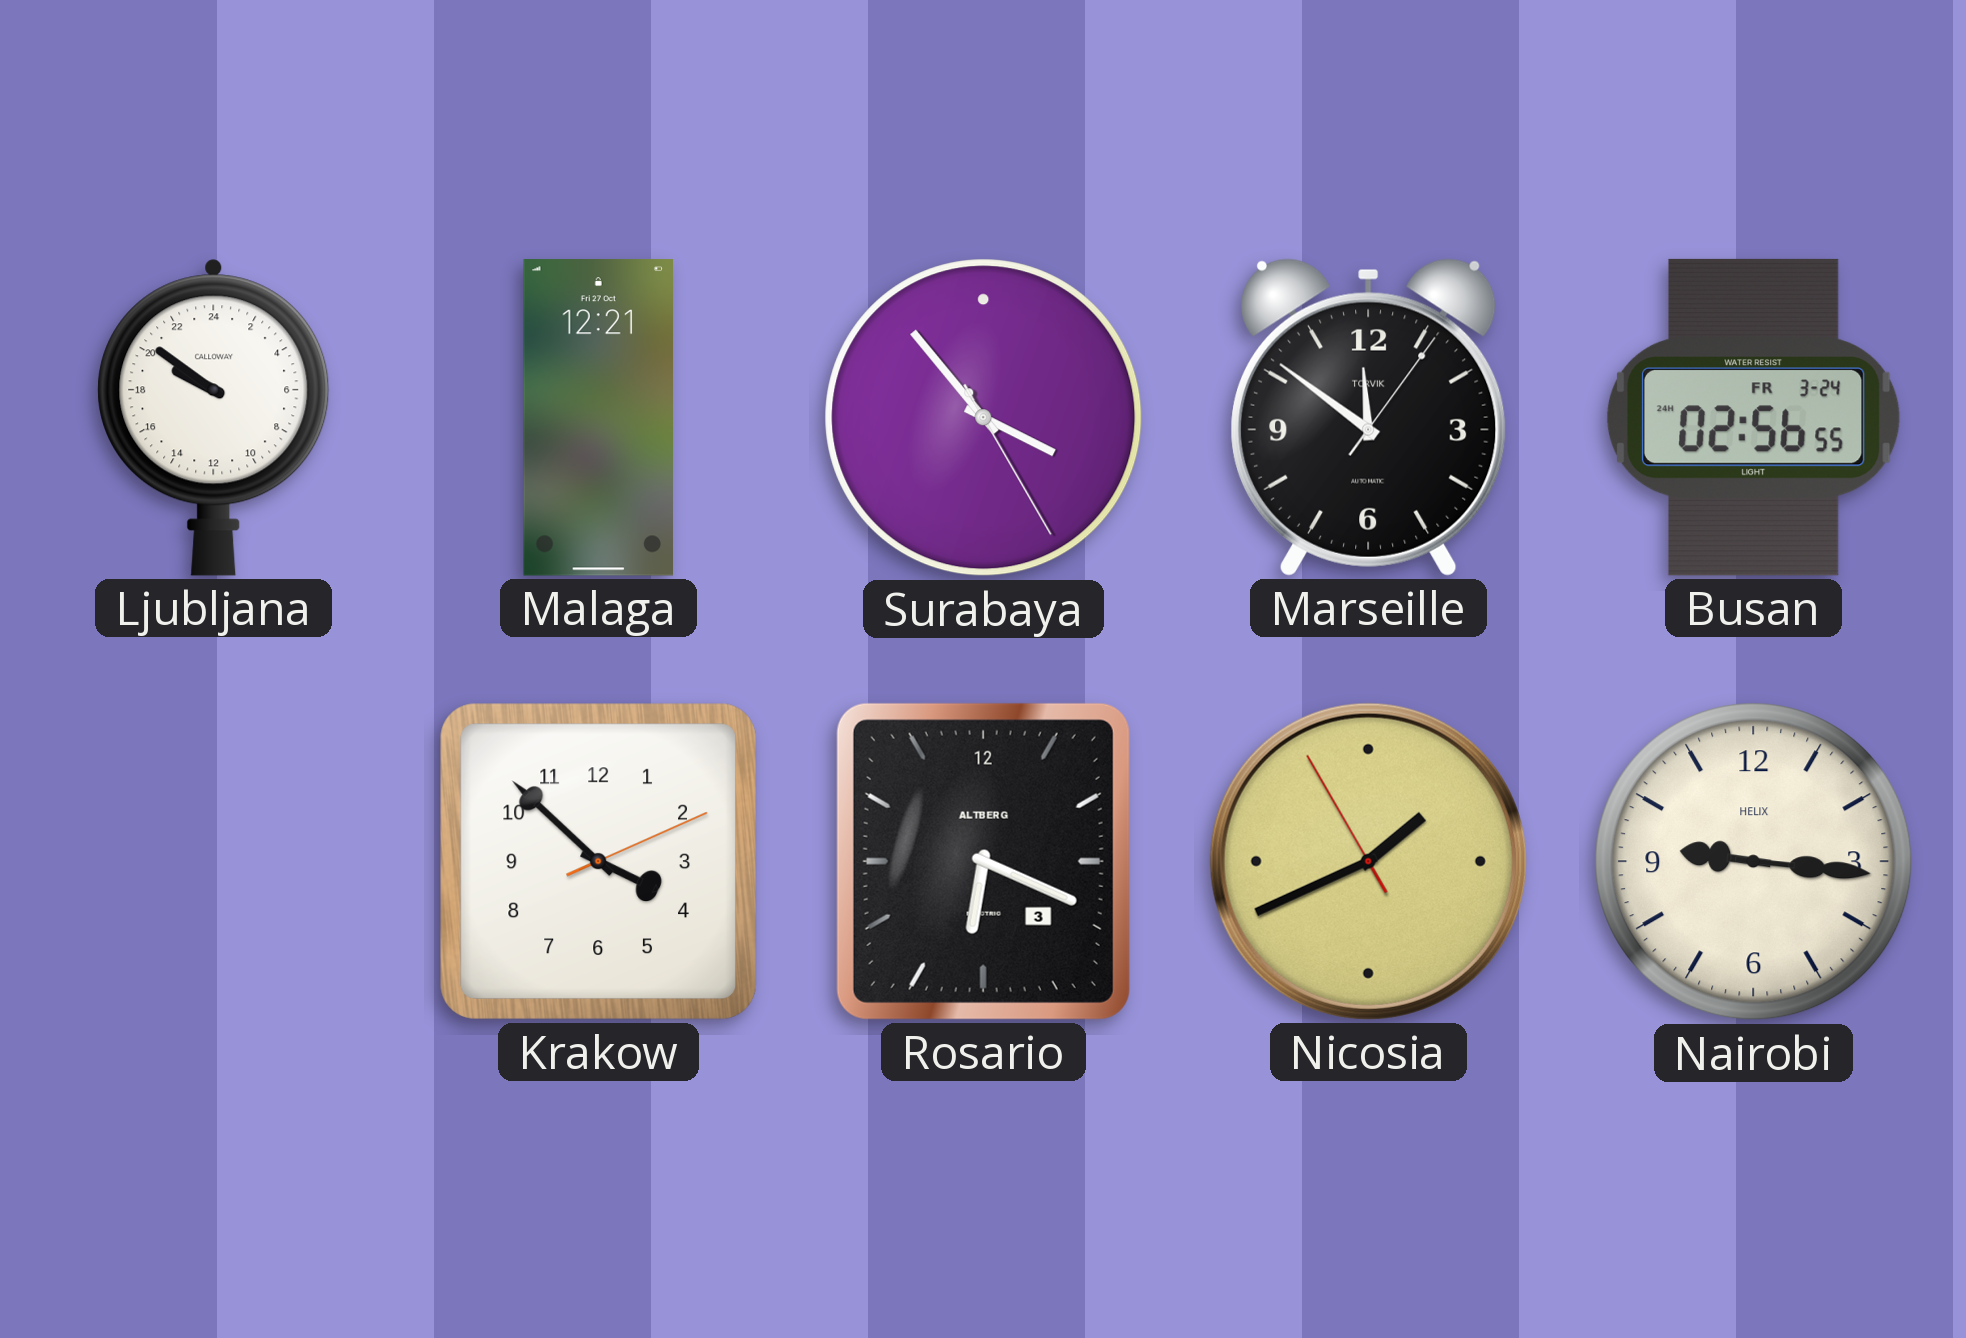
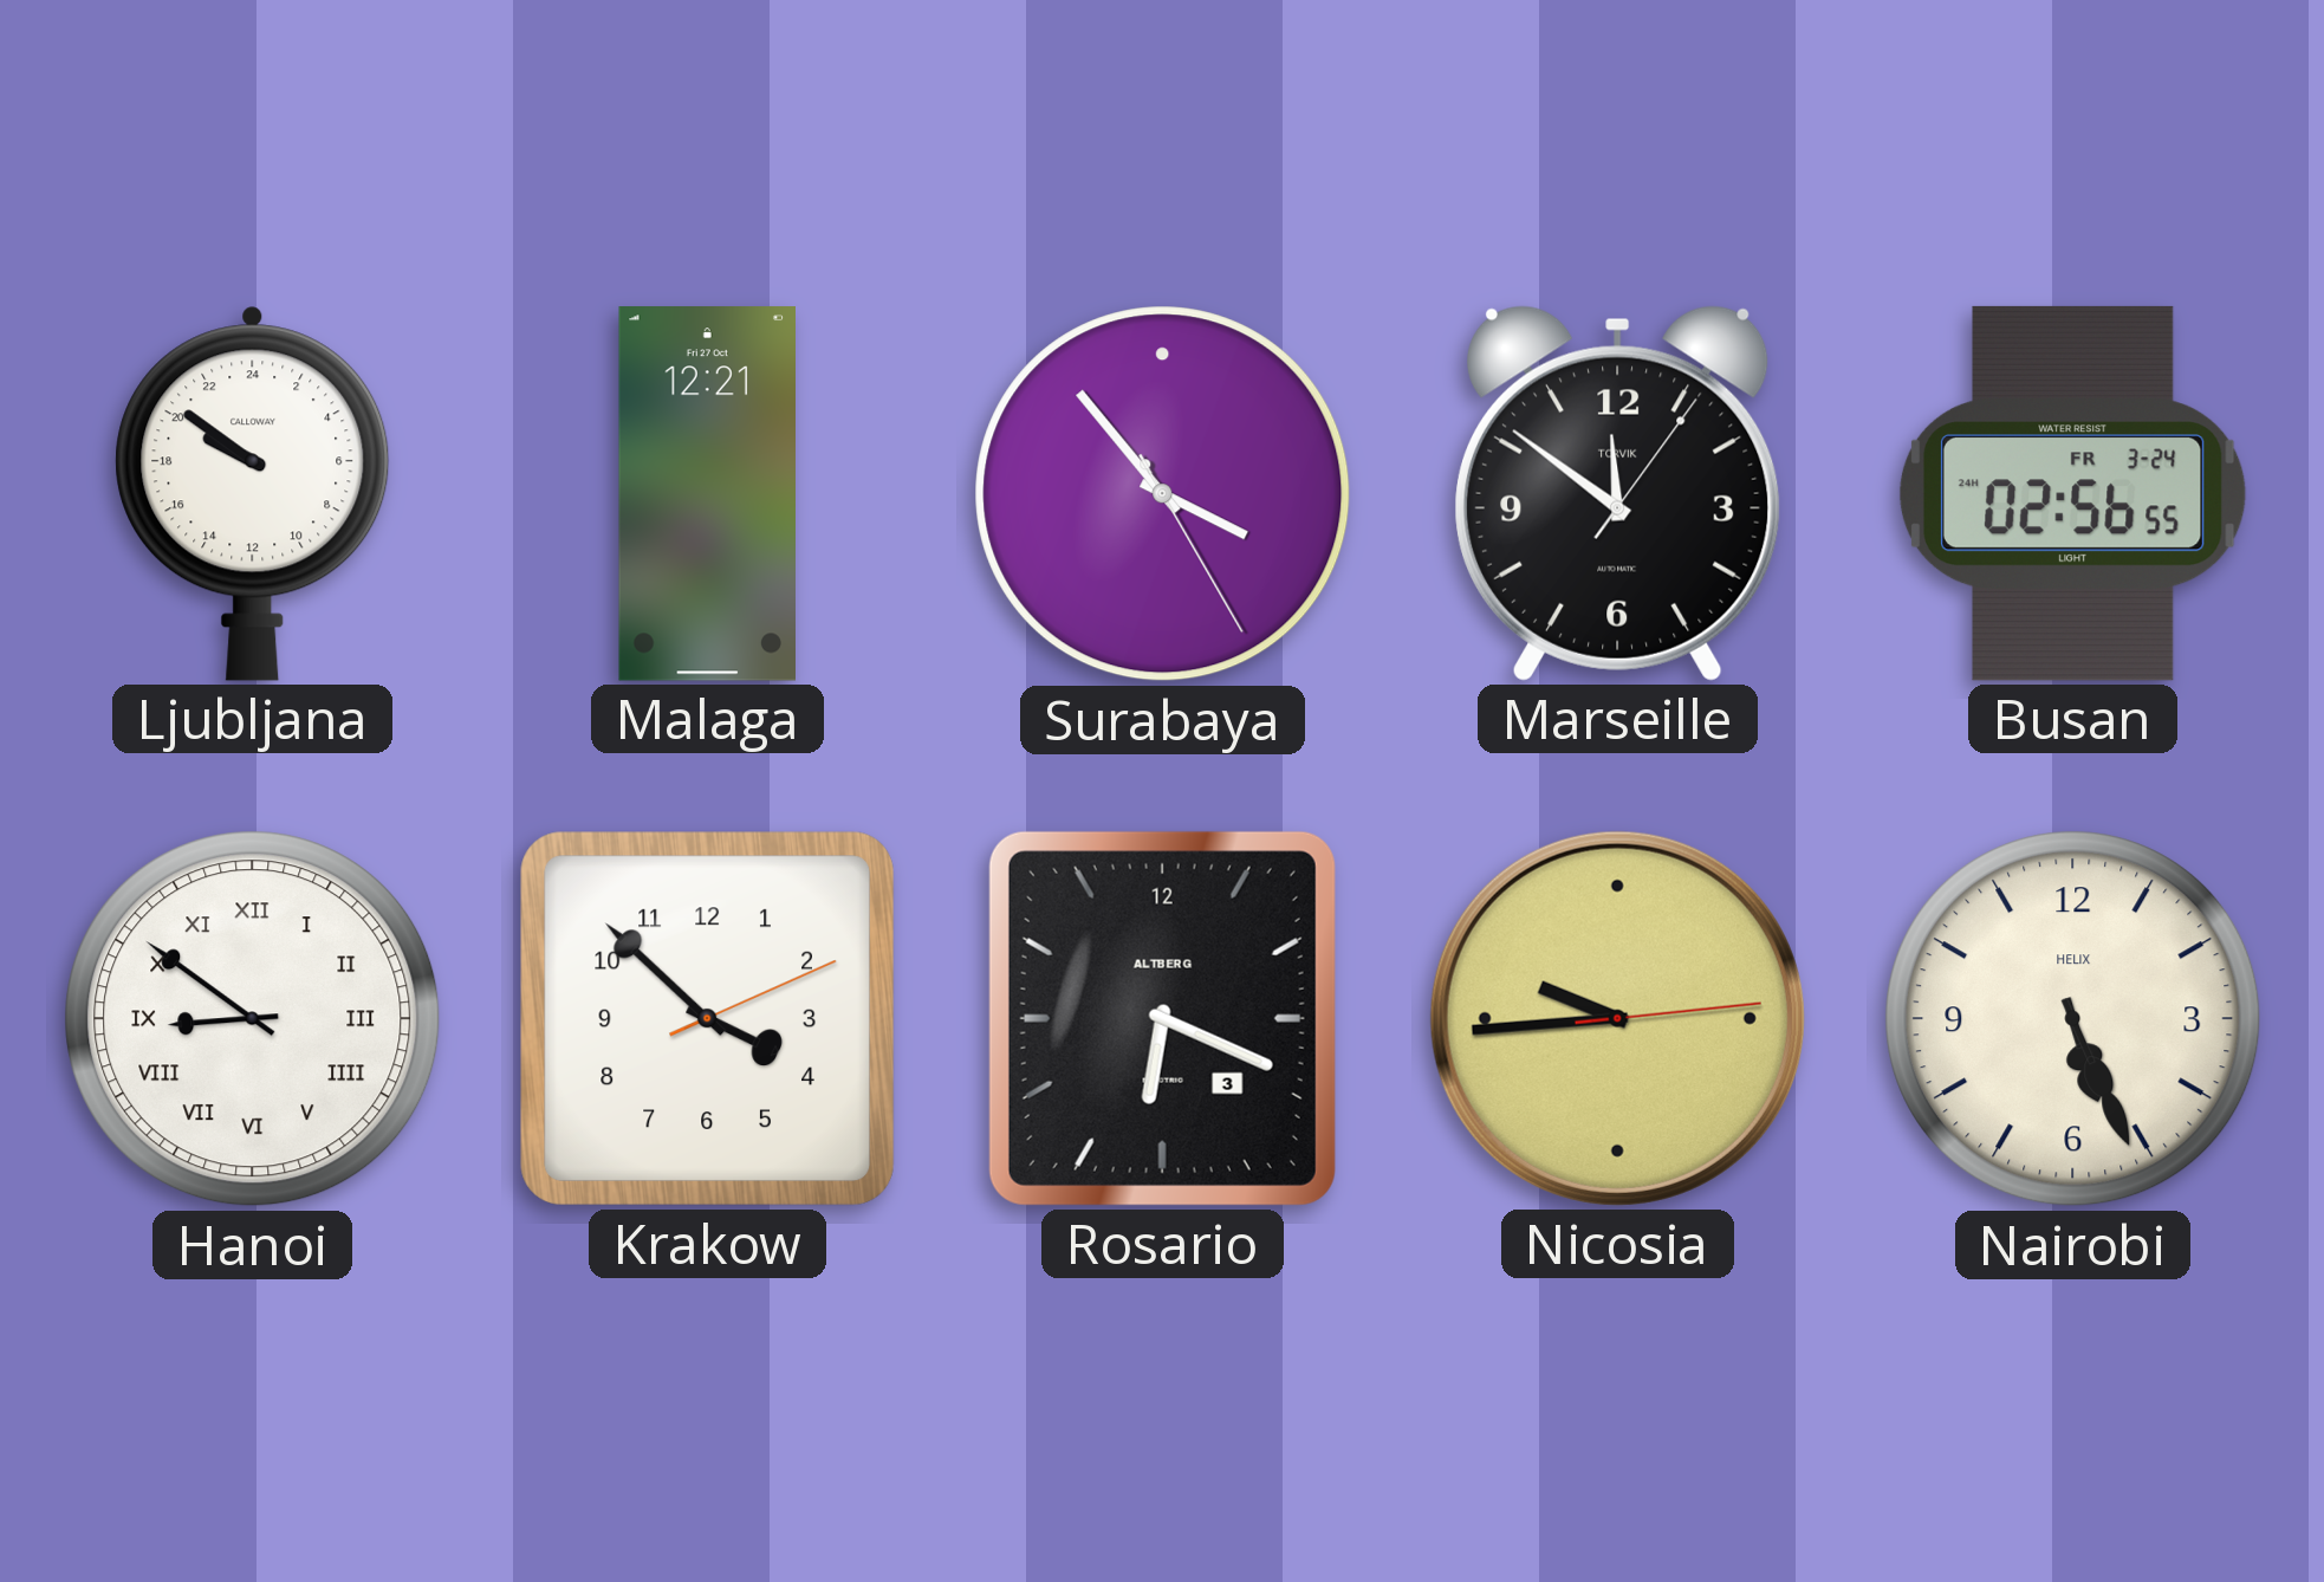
Hanoi: none -> 8:51
Nicosia: 1:40 -> 9:44
Nairobi: 9:16 -> 5:26
